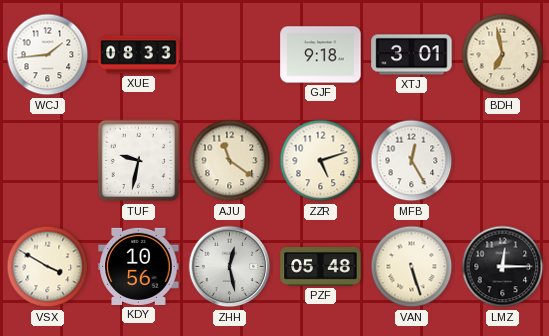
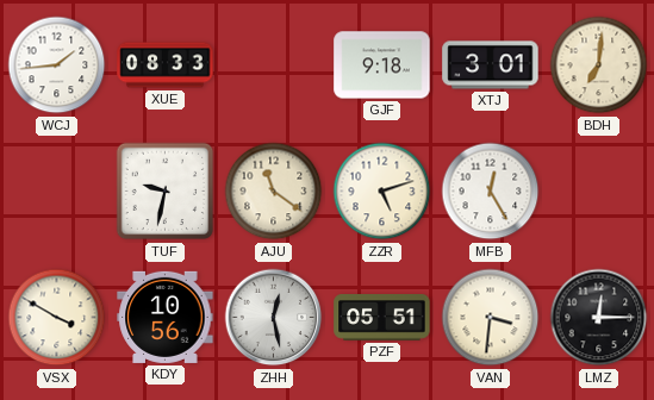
BDH: 6:58 -> 7:01
PZF: 05:48 -> 05:51
VAN: 5:27 -> 3:31
